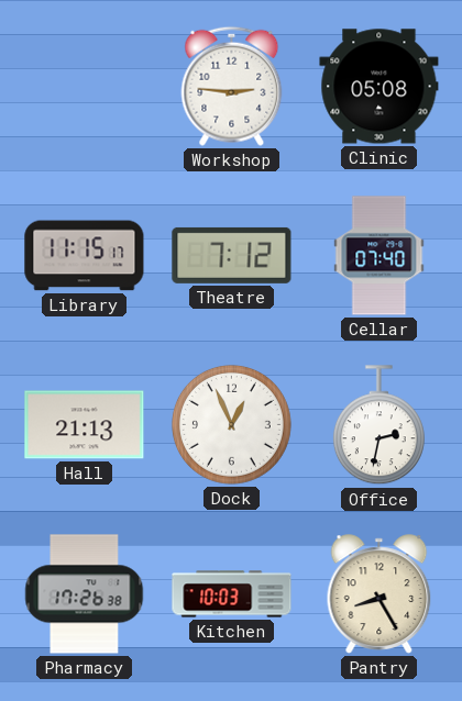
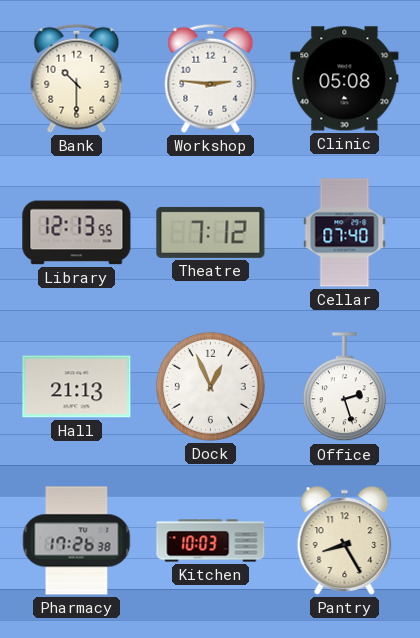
Bank: none -> 10:30
Library: 11:15 -> 12:13
Office: 2:32 -> 2:27
